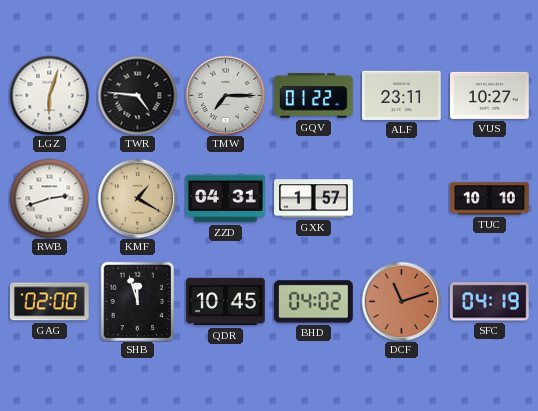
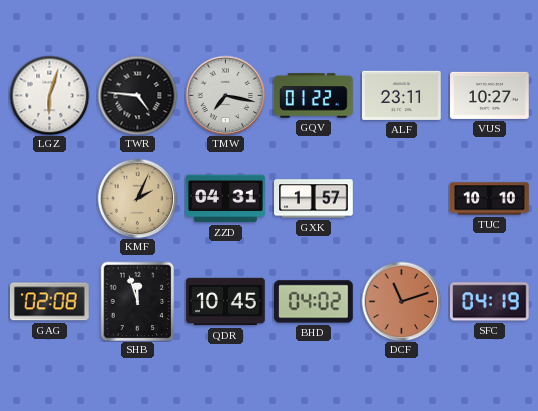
TMW: 7:15 -> 7:17
RWB: 2:42 -> none
KMF: 1:20 -> 2:04
GAG: 02:00 -> 02:08
